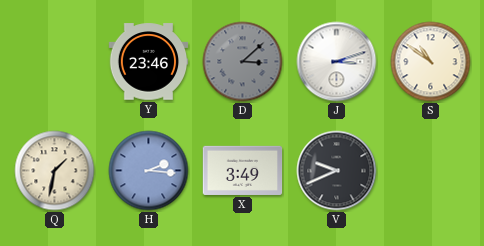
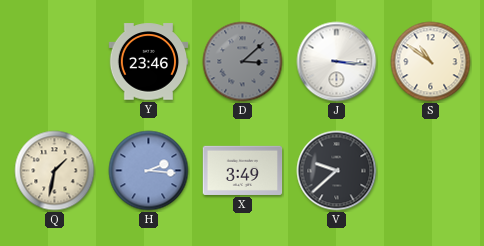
J: 3:12 -> 3:16
V: 9:41 -> 9:38
